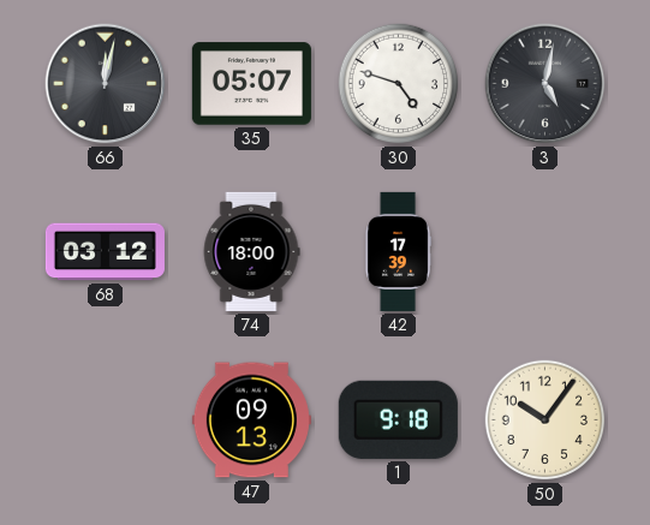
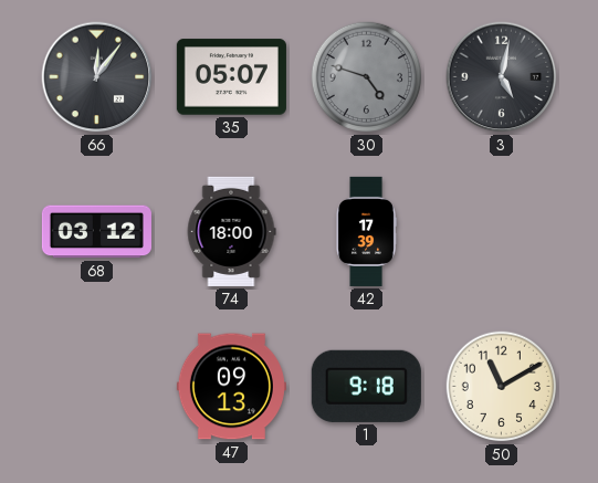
66: 12:02 -> 12:06
30 dial: white -> grey
50: 10:06 -> 11:10
